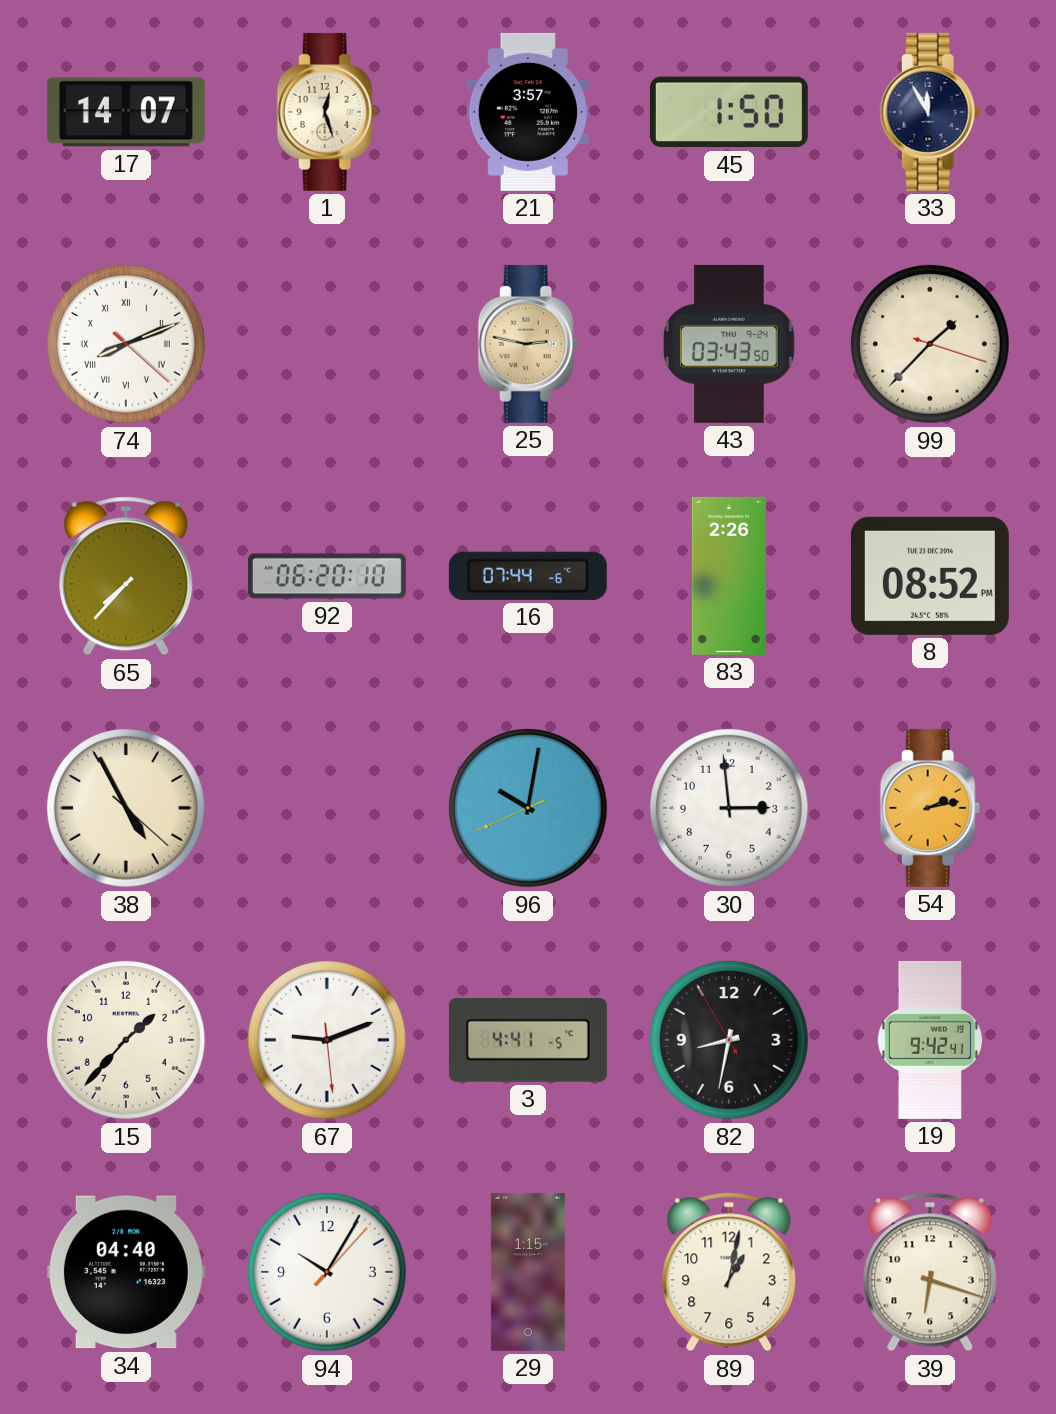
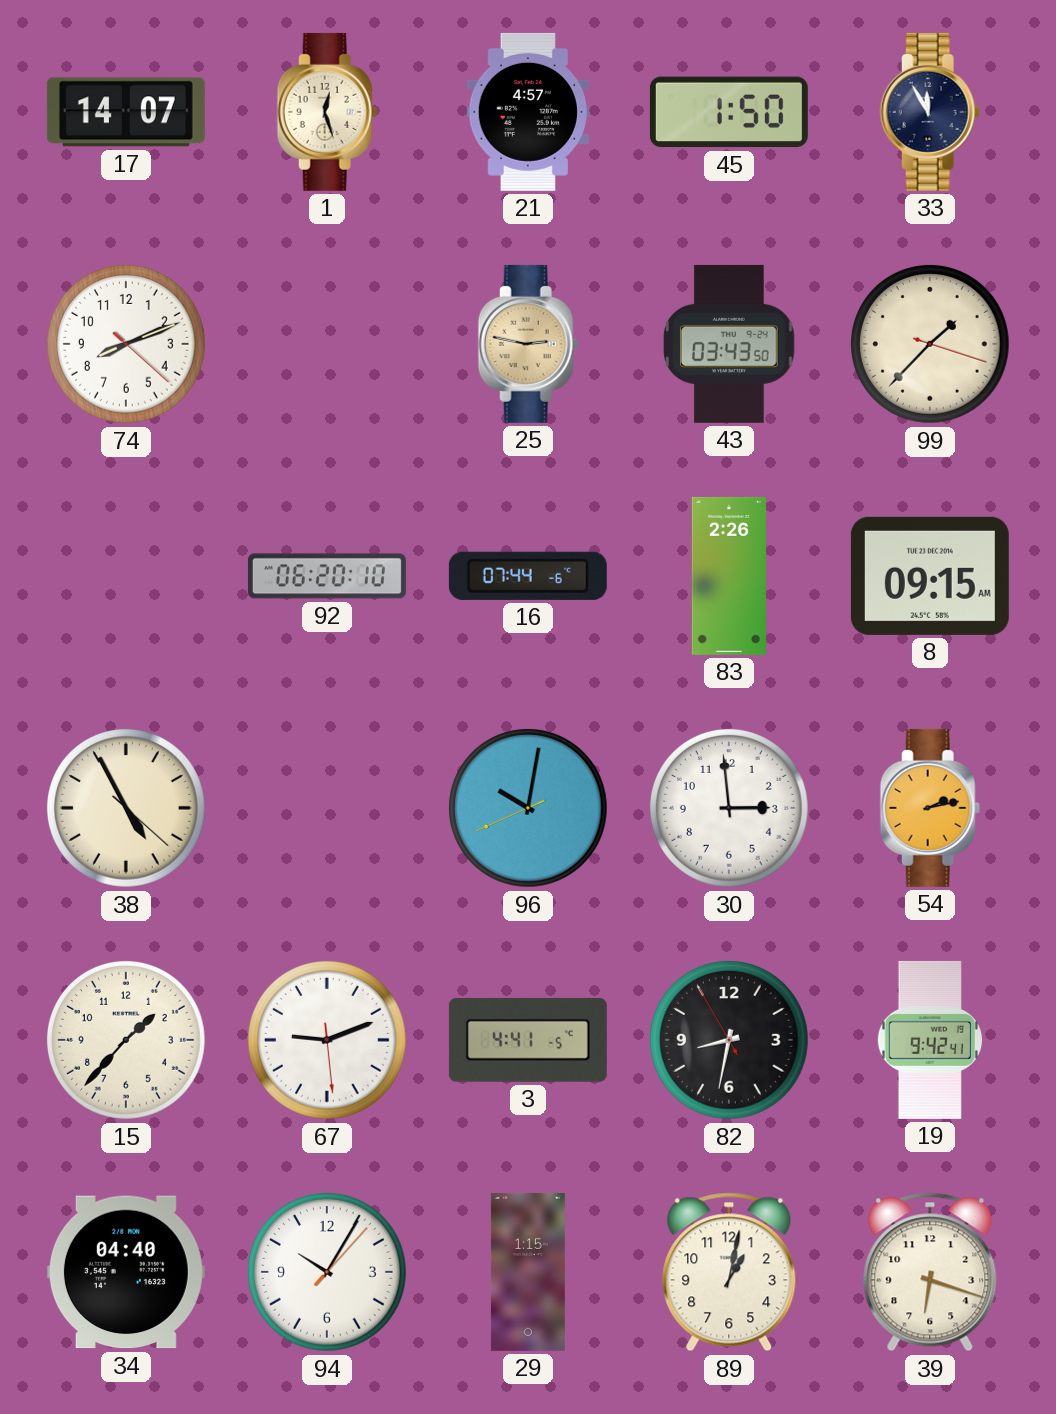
21: 3:57 -> 4:57
74 numerals: Roman -> Arabic
65: 7:37 -> none
8: 08:52 -> 09:15
